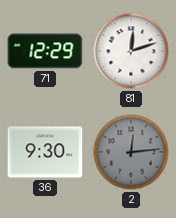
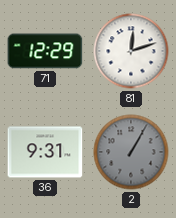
36: 9:30 -> 9:31
2: 12:14 -> 1:05
